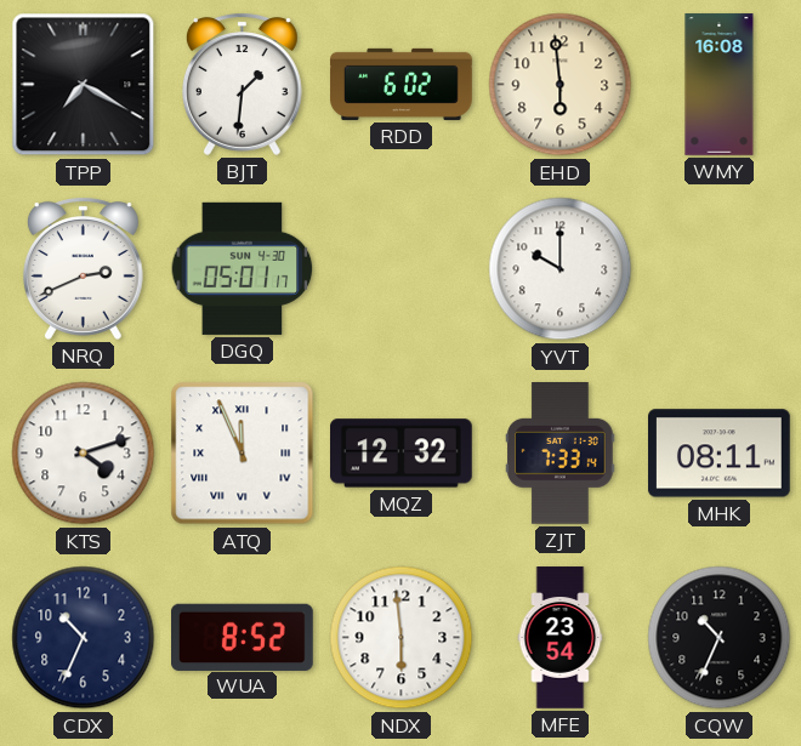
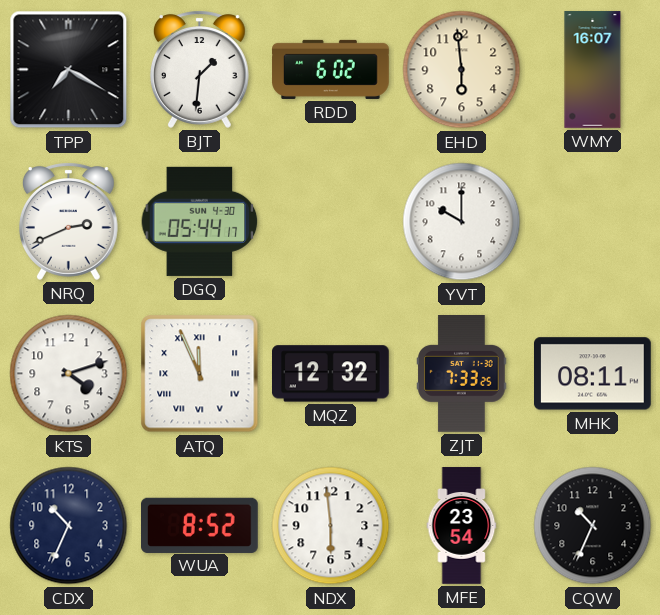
WMY: 16:08 -> 16:07
DGQ: 05:01 -> 05:44
ZJT: 7:33:14 -> 7:33:25
